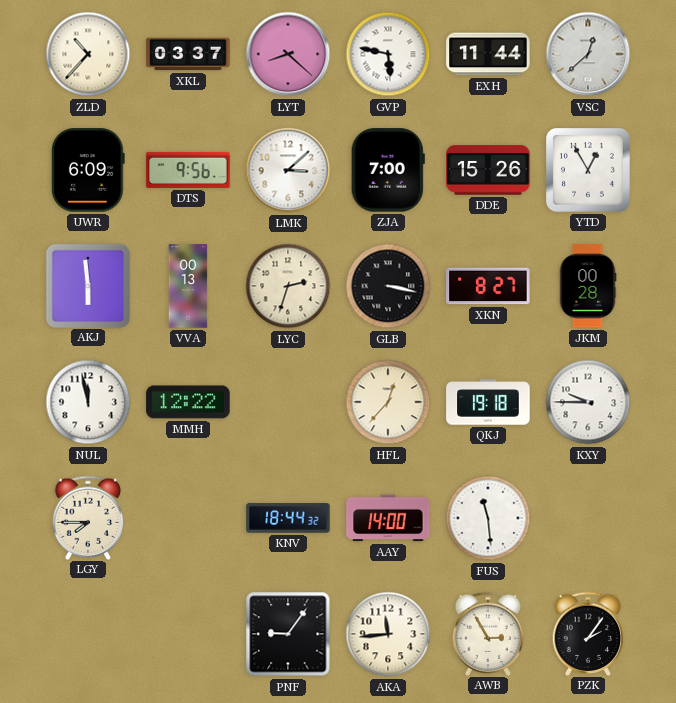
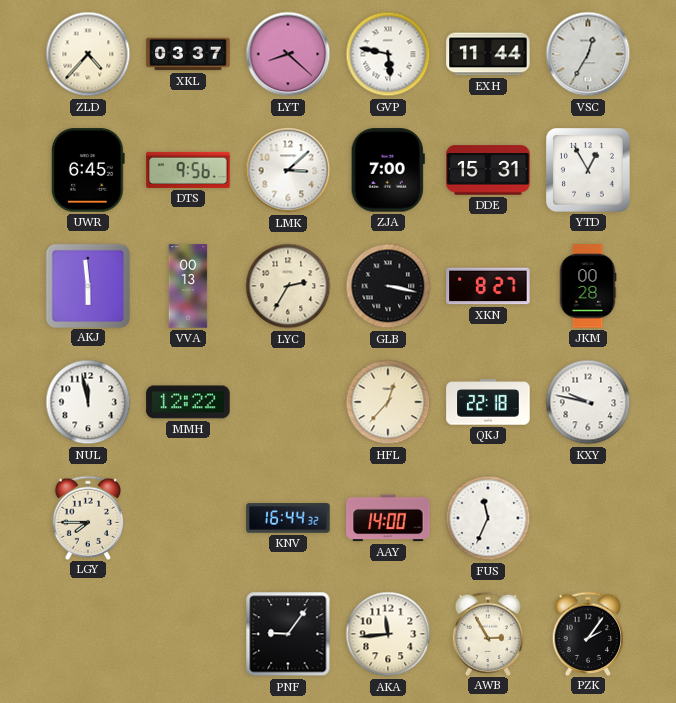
ZLD: 10:37 -> 4:37
VSC: 12:38 -> 12:35
UWR: 6:09 -> 6:45
DDE: 15:26 -> 15:31
LYC: 2:33 -> 2:35
QKJ: 19:18 -> 22:18
KXY: 9:45 -> 9:47
KNV: 18:44 -> 16:44
FUS: 11:29 -> 11:34
